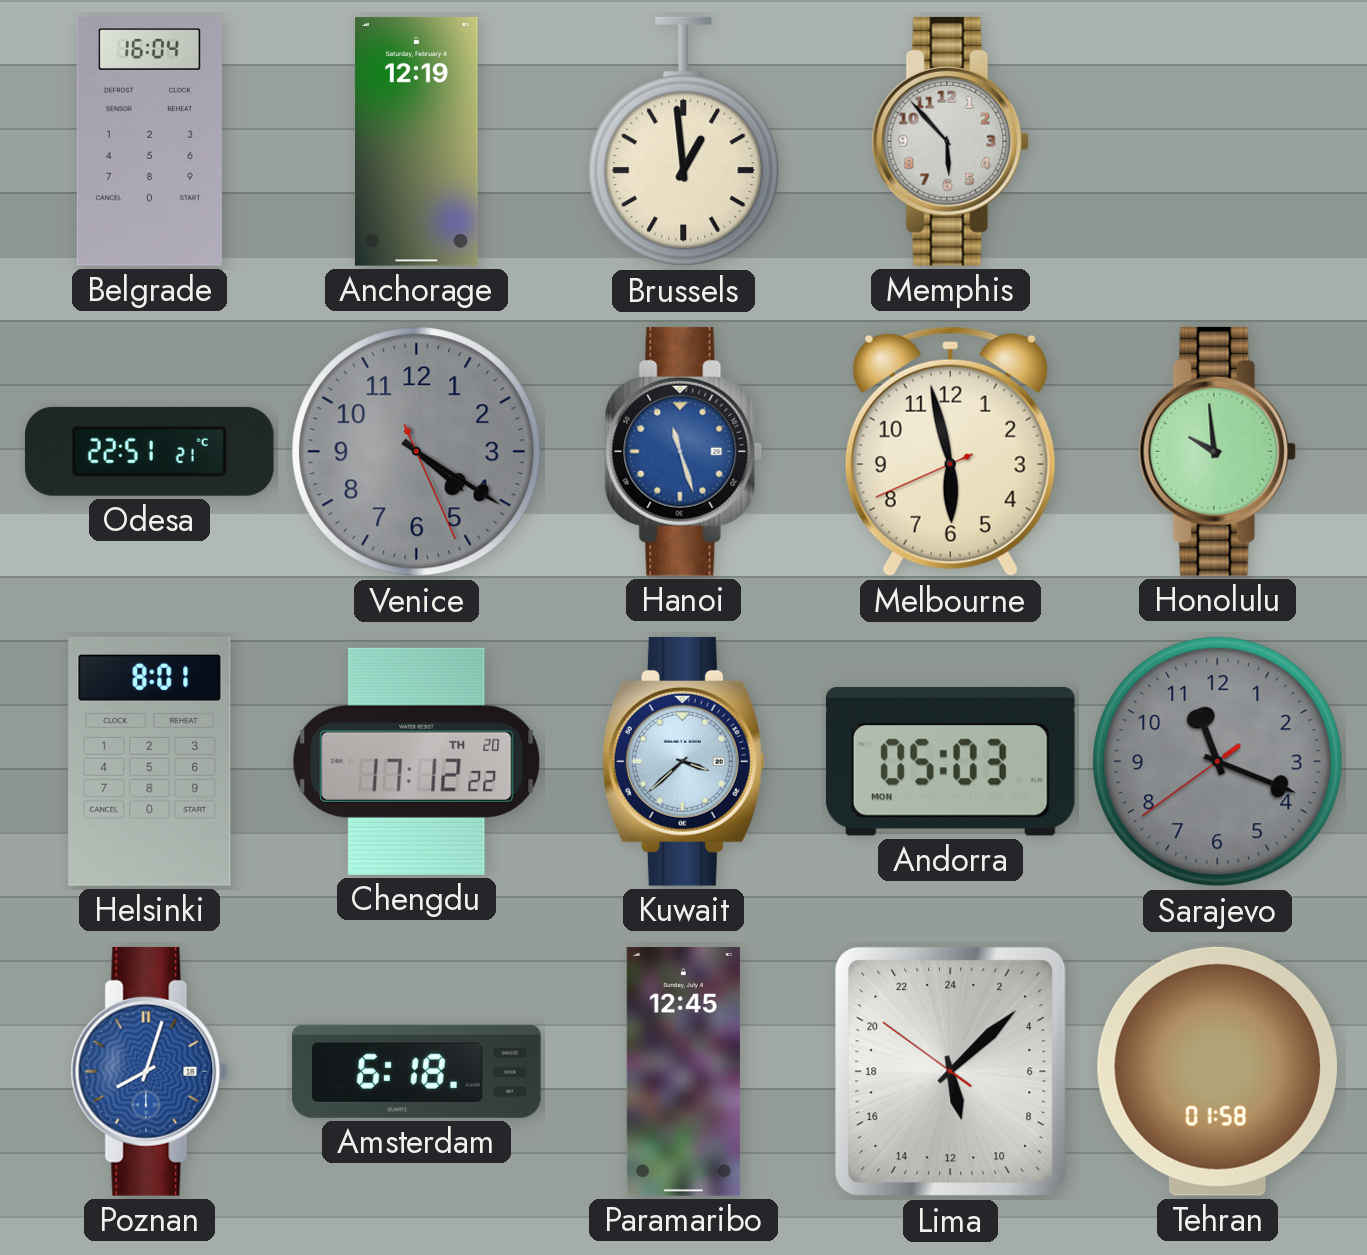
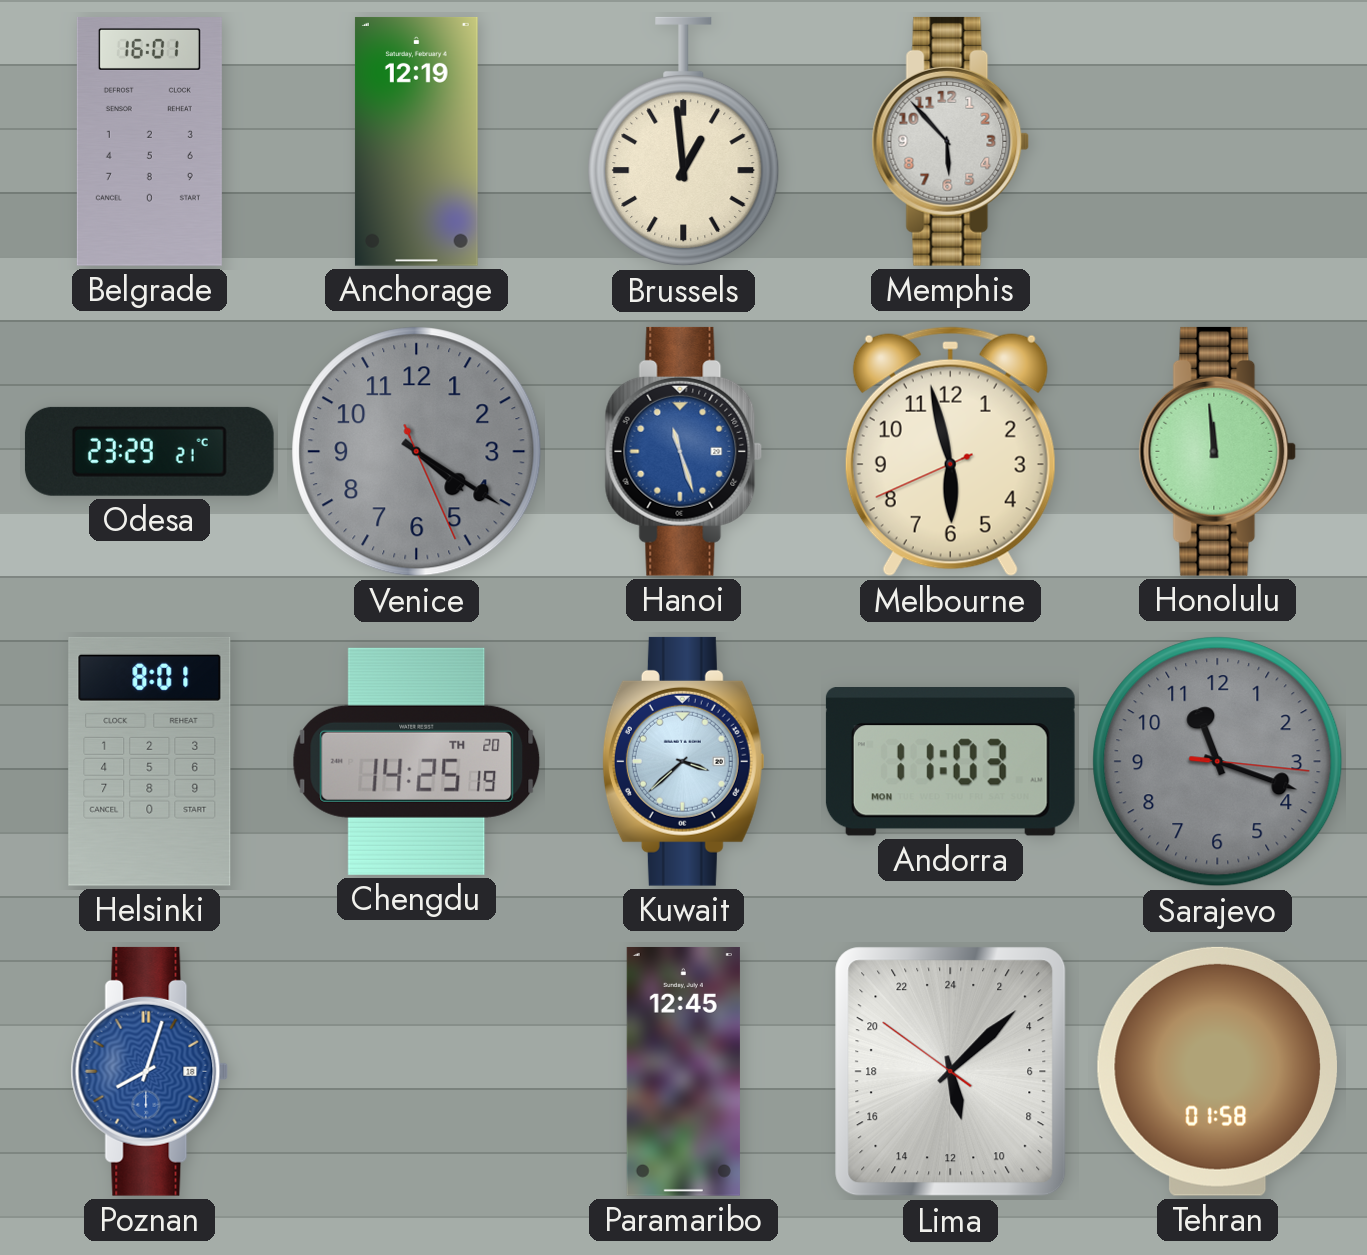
Belgrade: 16:04 -> 16:01
Odesa: 22:51 -> 23:29
Honolulu: 9:59 -> 11:59
Chengdu: 17:12 -> 14:25
Andorra: 05:03 -> 11:03
Sarajevo: 11:18:39 -> 11:18:16
Amsterdam: 6:18 -> none
